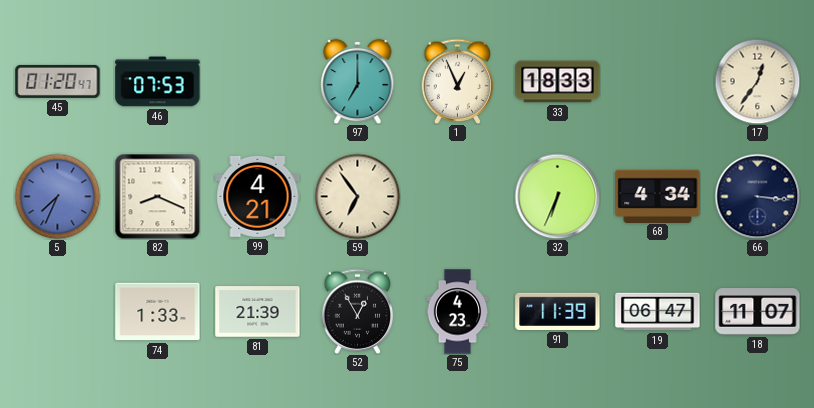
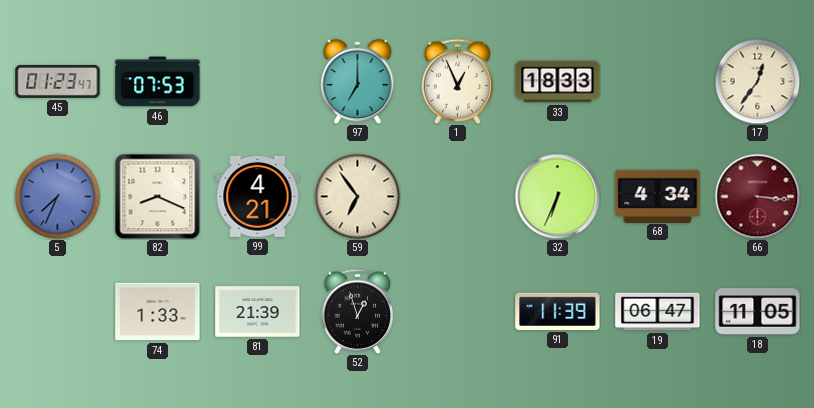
45: 01:20 -> 01:23
66 dial: navy -> burgundy
52: 12:55 -> 12:57
75: 4:23 -> none
18: 11:07 -> 11:05
